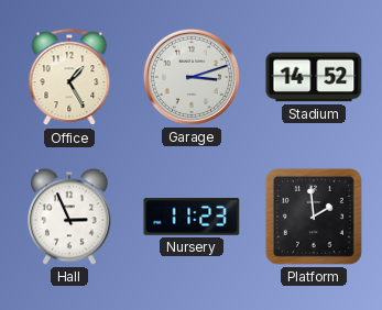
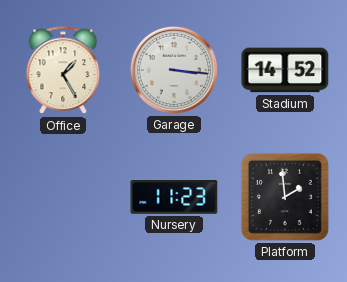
Garage: 3:12 -> 3:16
Hall: 2:56 -> none
